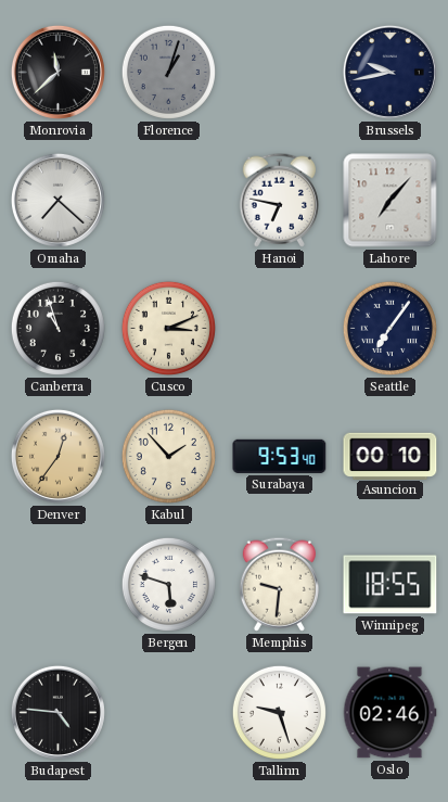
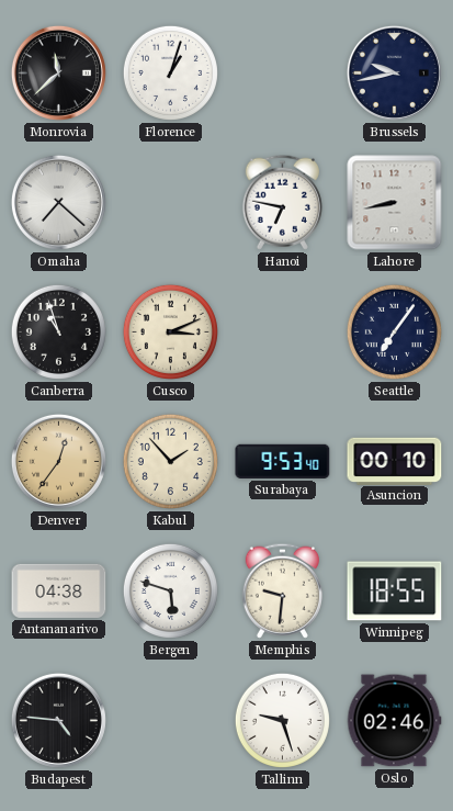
Florence dial: grey -> white
Lahore: 7:07 -> 8:43
Antananarivo: none -> 04:38
